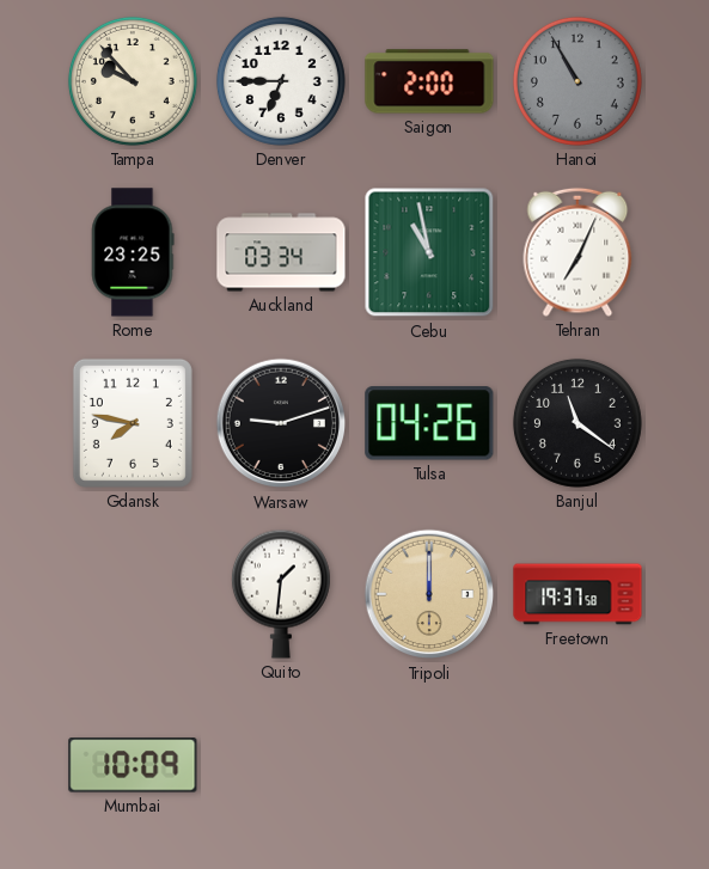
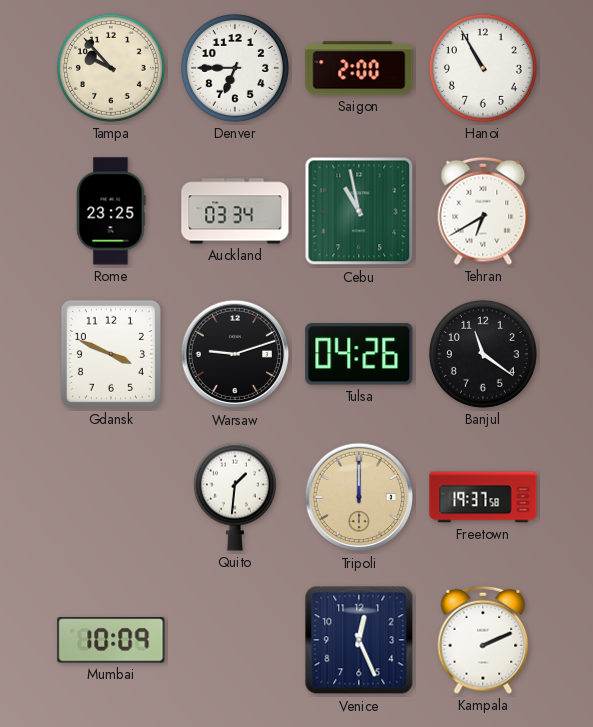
Hanoi dial: grey -> white
Tehran: 7:04 -> 6:40
Gdansk: 7:47 -> 3:49
Venice: none -> 12:26
Kampala: none -> 2:11
